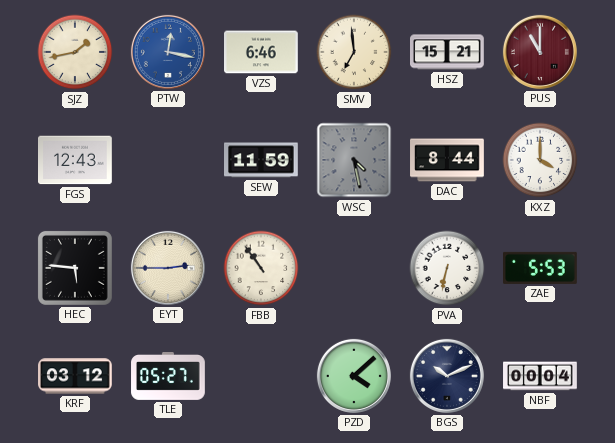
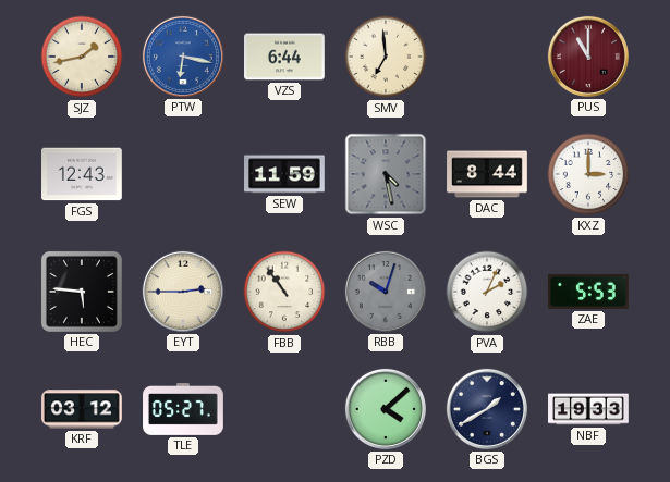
PTW: 12:17 -> 6:17
VZS: 6:46 -> 6:44
HSZ: 15:21 -> none
KXZ: 4:00 -> 3:00
RBB: none -> 10:03
PVA: 6:32 -> 2:04
BGS: 10:11 -> 1:40
NBF: 00:04 -> 19:33
